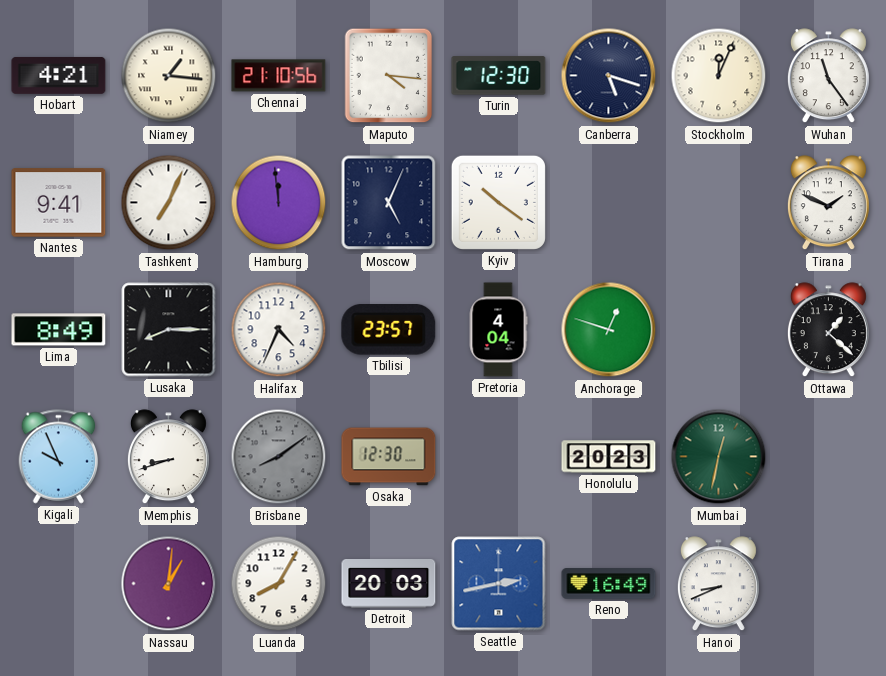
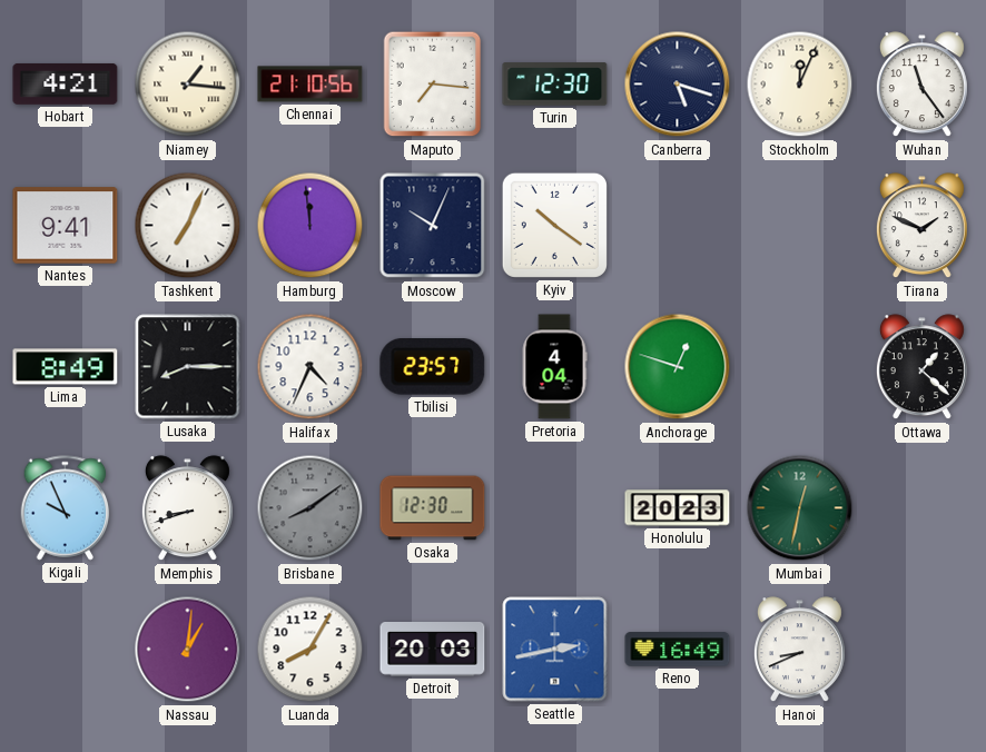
Maputo: 4:16 -> 7:16
Moscow: 5:04 -> 10:04
